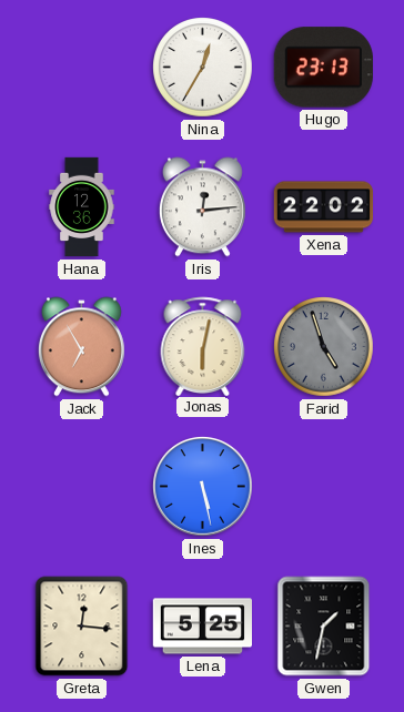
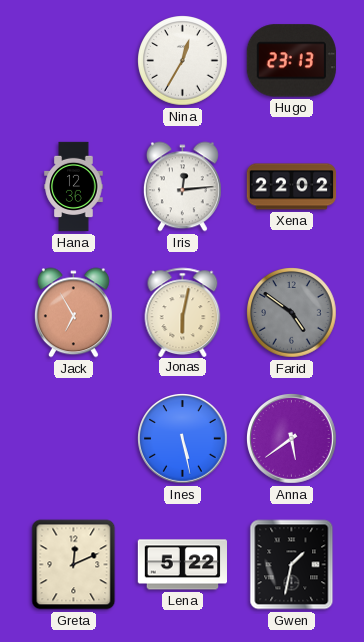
Farid: 4:57 -> 4:51
Anna: none -> 5:39
Greta: 12:16 -> 12:11
Lena: 5:25 -> 5:22
